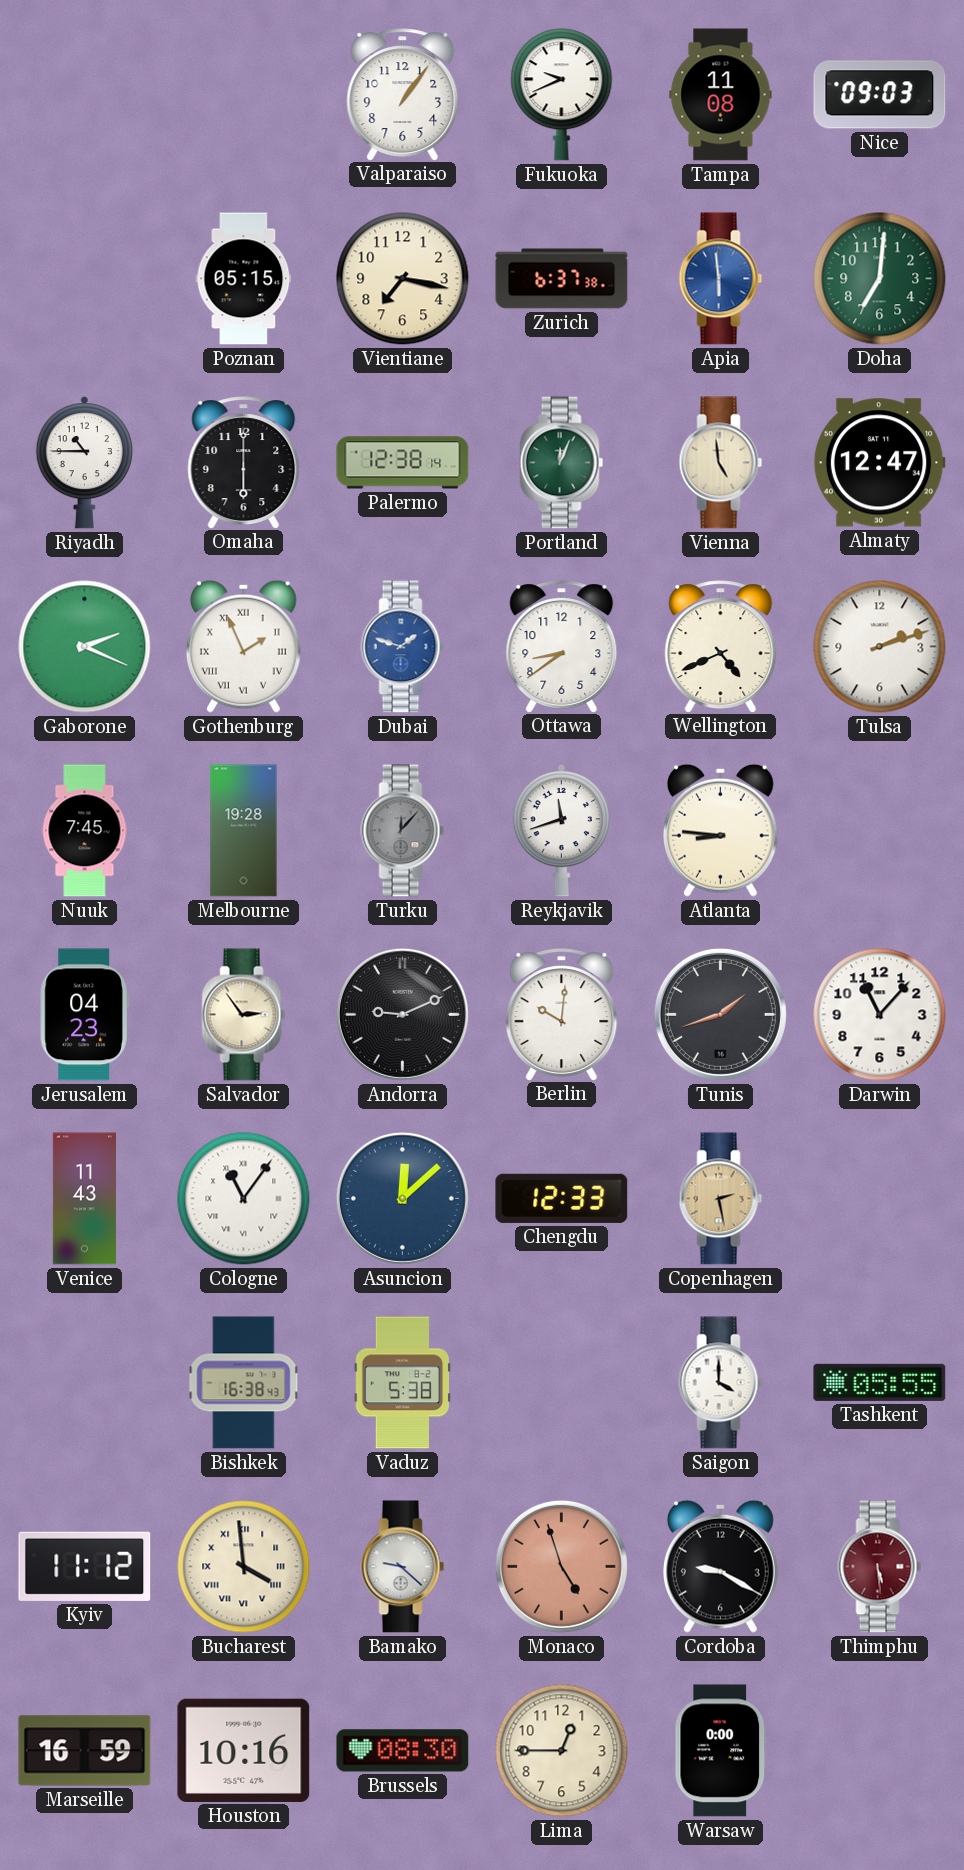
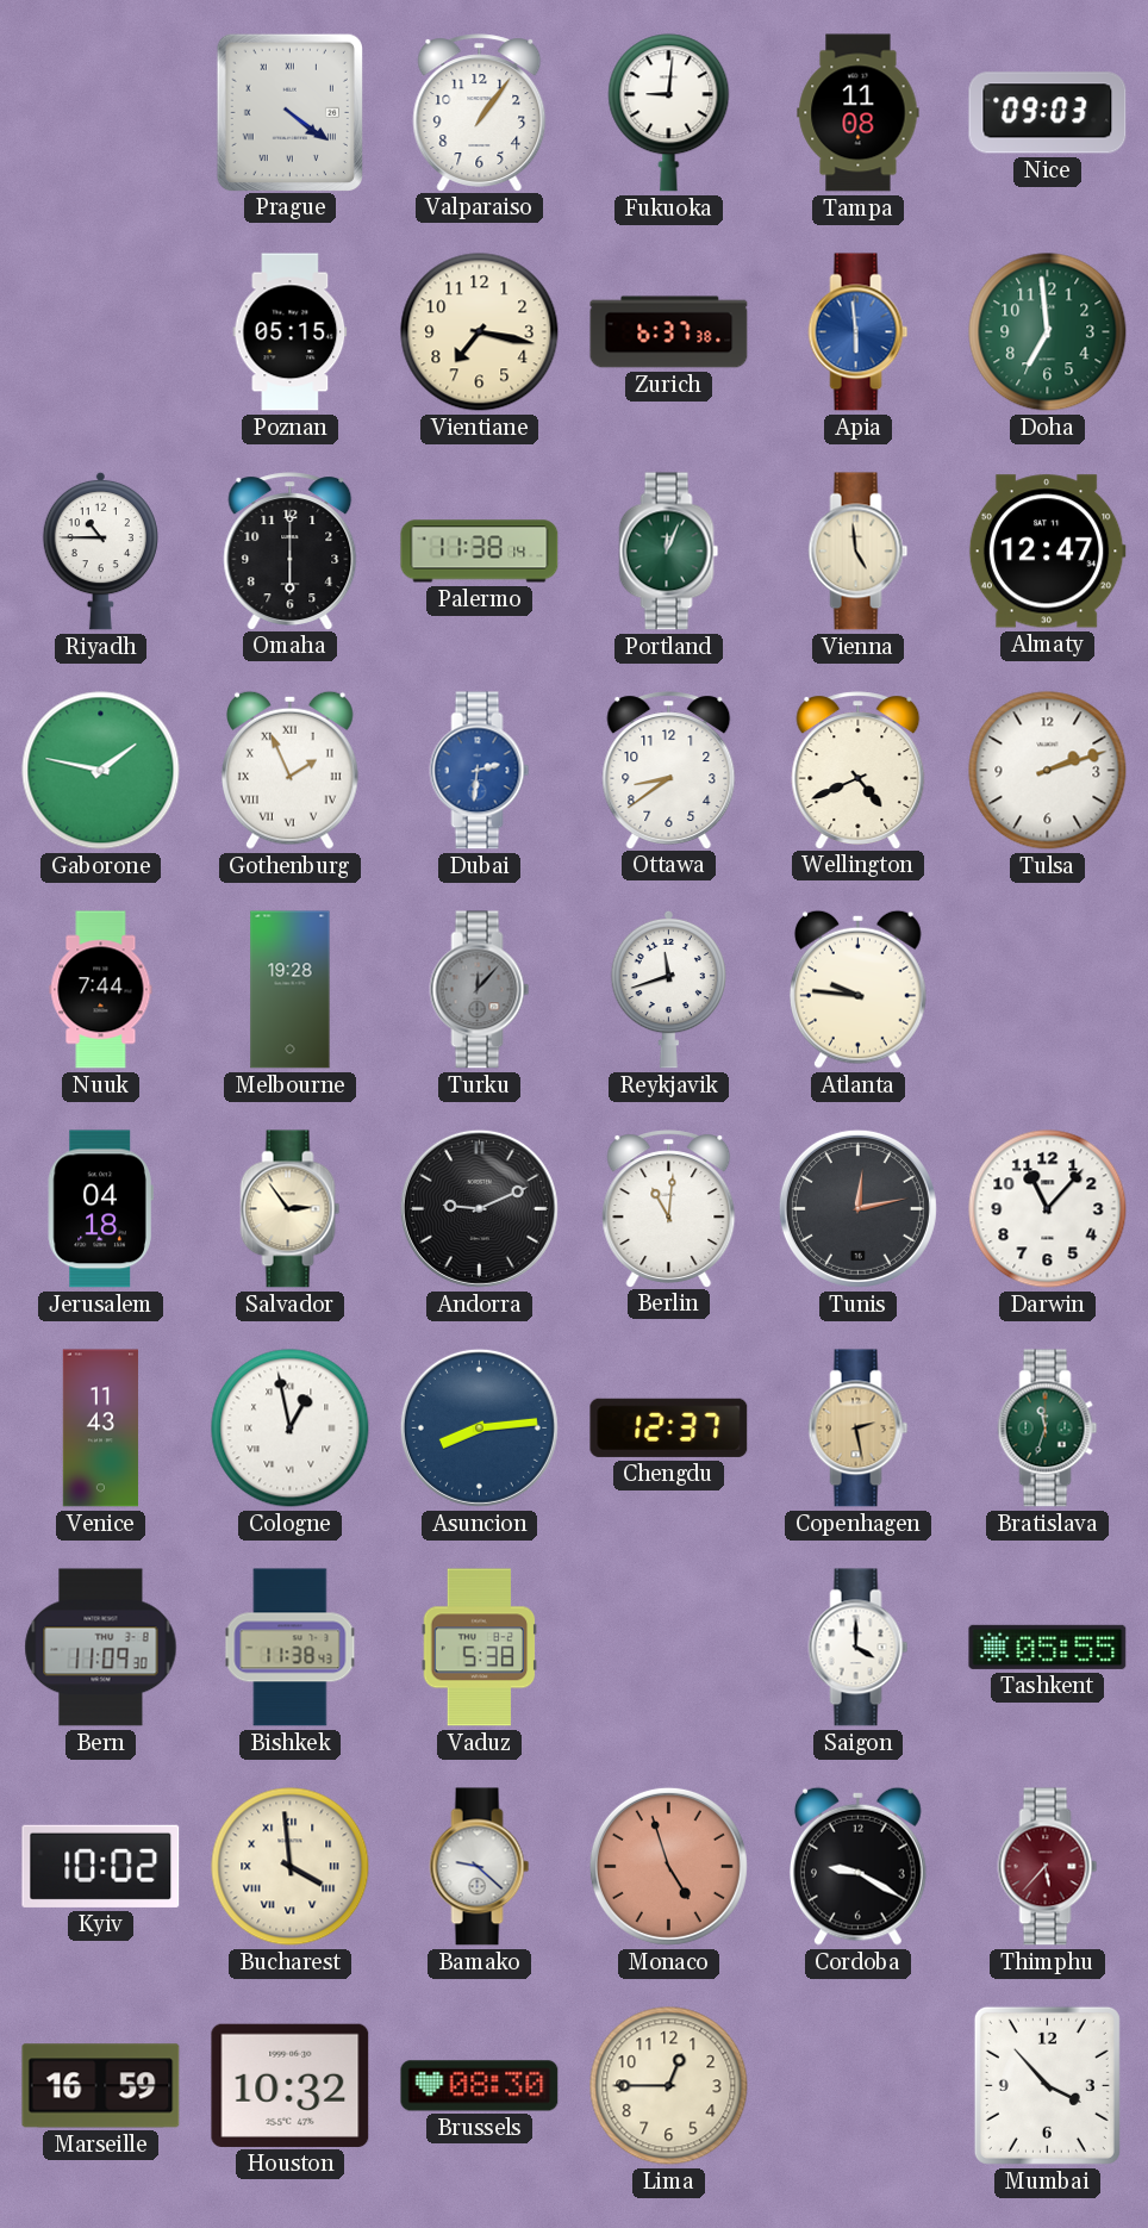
Prague: none -> 4:21
Fukuoka: 9:41 -> 9:01
Doha: 7:01 -> 6:59
Palermo: 12:38 -> 11:38
Gaborone: 2:19 -> 1:47
Dubai: 1:48 -> 2:31
Nuuk: 7:45 -> 7:44
Atlanta: 8:46 -> 9:46
Jerusalem: 04:23 -> 04:18
Berlin: 10:01 -> 11:01
Tunis: 1:42 -> 12:13
Cologne: 11:06 -> 12:58
Asuncion: 12:08 -> 8:14
Chengdu: 12:33 -> 12:37
Bratislava: none -> 11:33
Bern: none -> 11:09
Bishkek: 16:38 -> 11:38
Kyiv: 11:12 -> 10:02
Thimphu: 5:29 -> 5:37
Houston: 10:16 -> 10:32
Warsaw: 0:00 -> none
Mumbai: none -> 3:53
